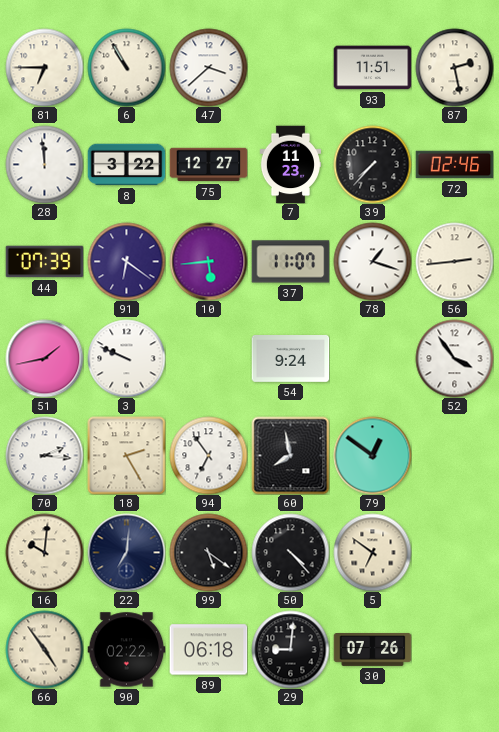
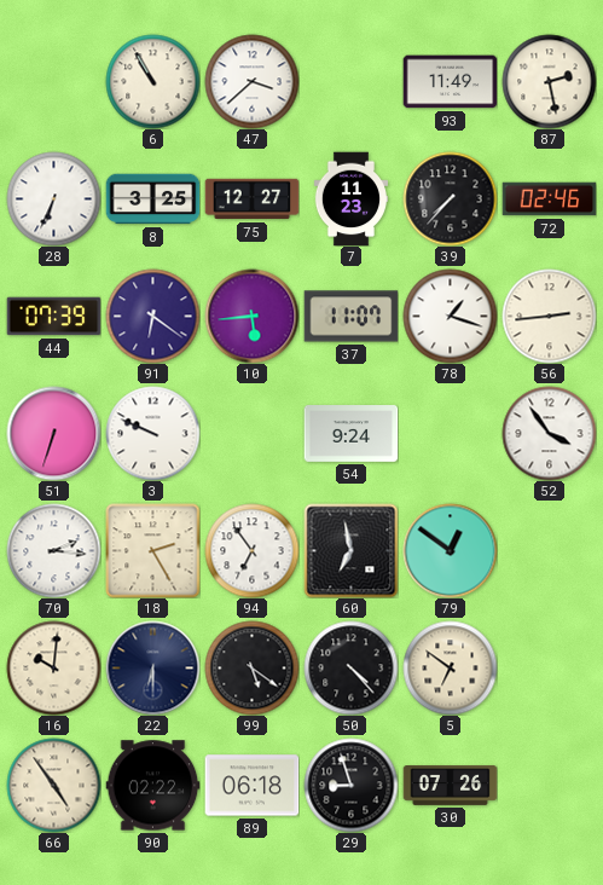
81: 6:45 -> none
93: 11:51 -> 11:49
28: 11:59 -> 6:34
8: 3:22 -> 3:25
51: 1:43 -> 6:33
60: 7:58 -> 6:58
22: 7:01 -> 6:30
29: 9:01 -> 8:57
